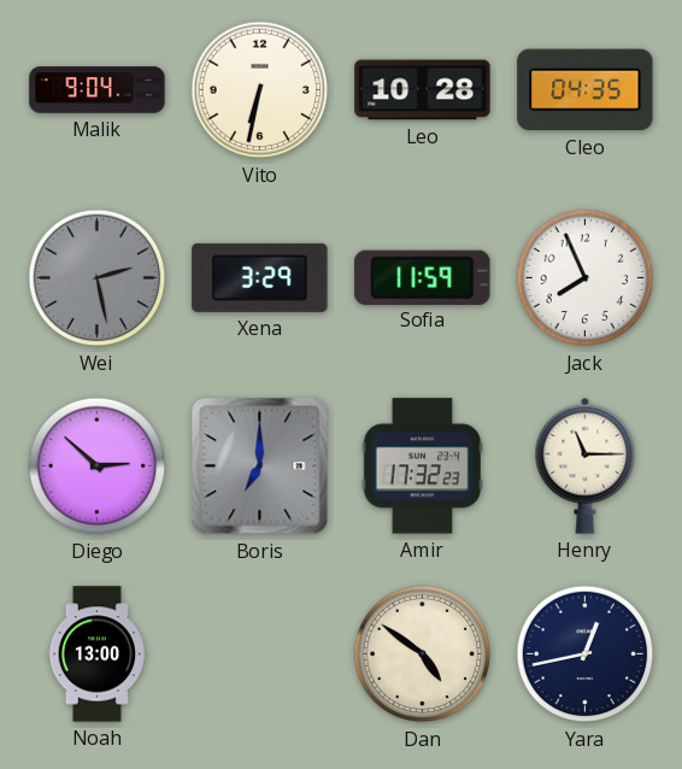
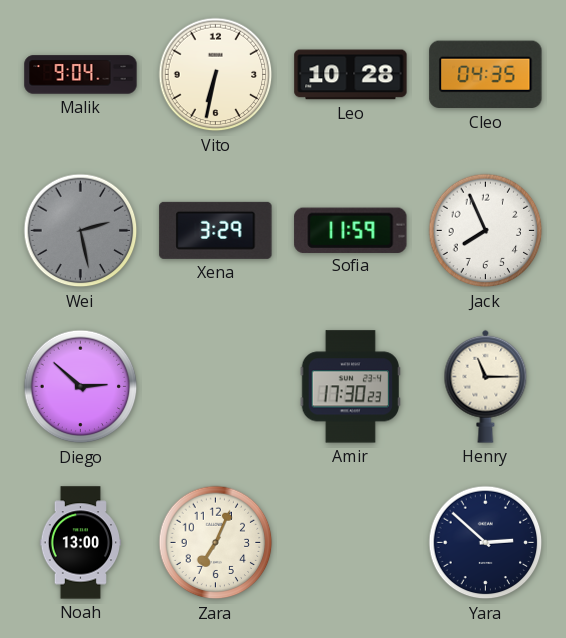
Boris: 7:00 -> none
Amir: 17:32 -> 17:30
Zara: none -> 7:04
Dan: 4:51 -> none
Yara: 12:43 -> 2:52
